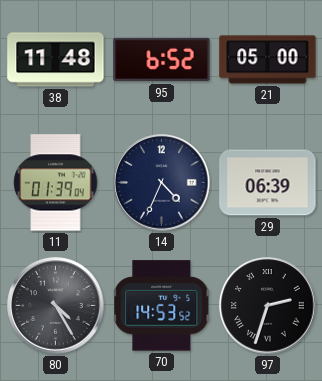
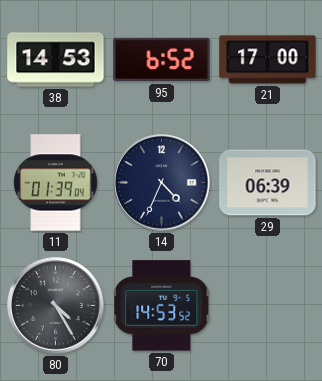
38: 11:48 -> 14:53
21: 05:00 -> 17:00
97: 2:33 -> none
